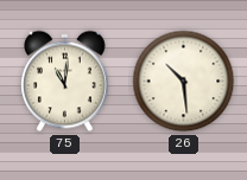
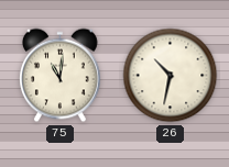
26: 10:29 -> 10:32
